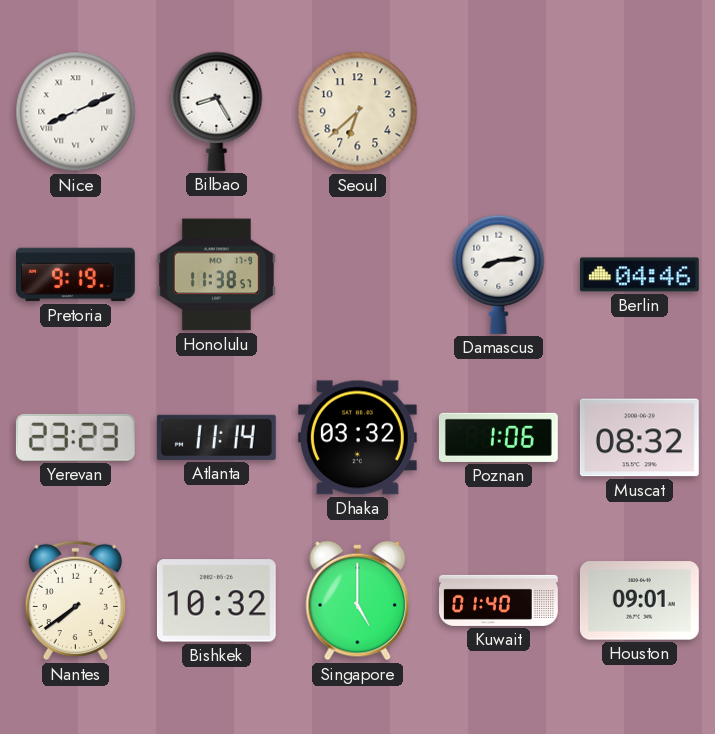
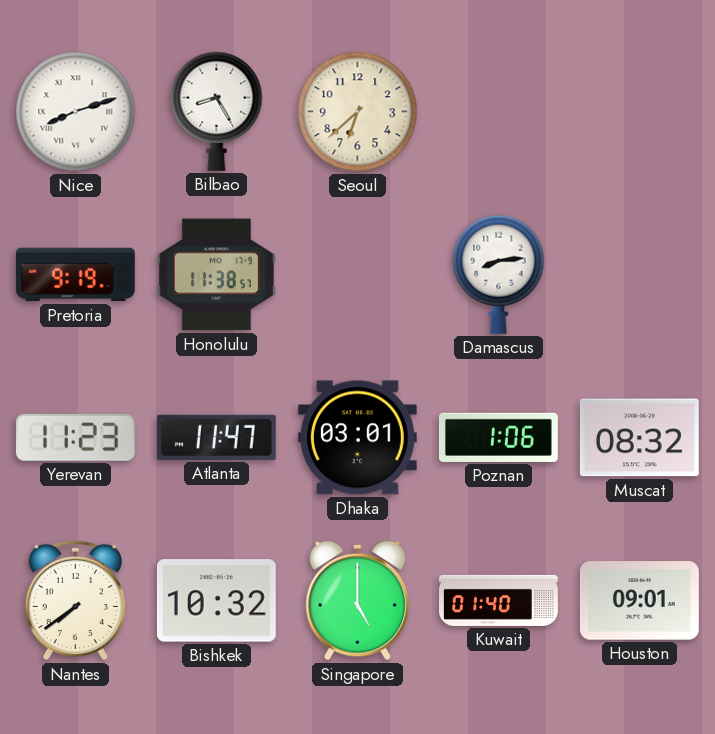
Nice: 8:11 -> 8:12
Berlin: 04:46 -> none
Yerevan: 23:23 -> 11:23
Atlanta: 11:14 -> 11:47
Dhaka: 03:32 -> 03:01
